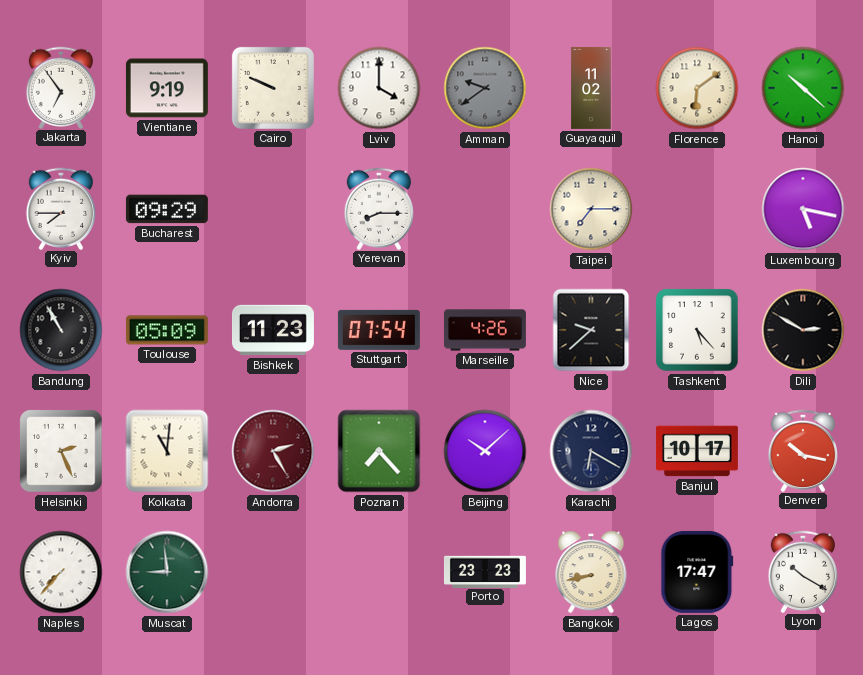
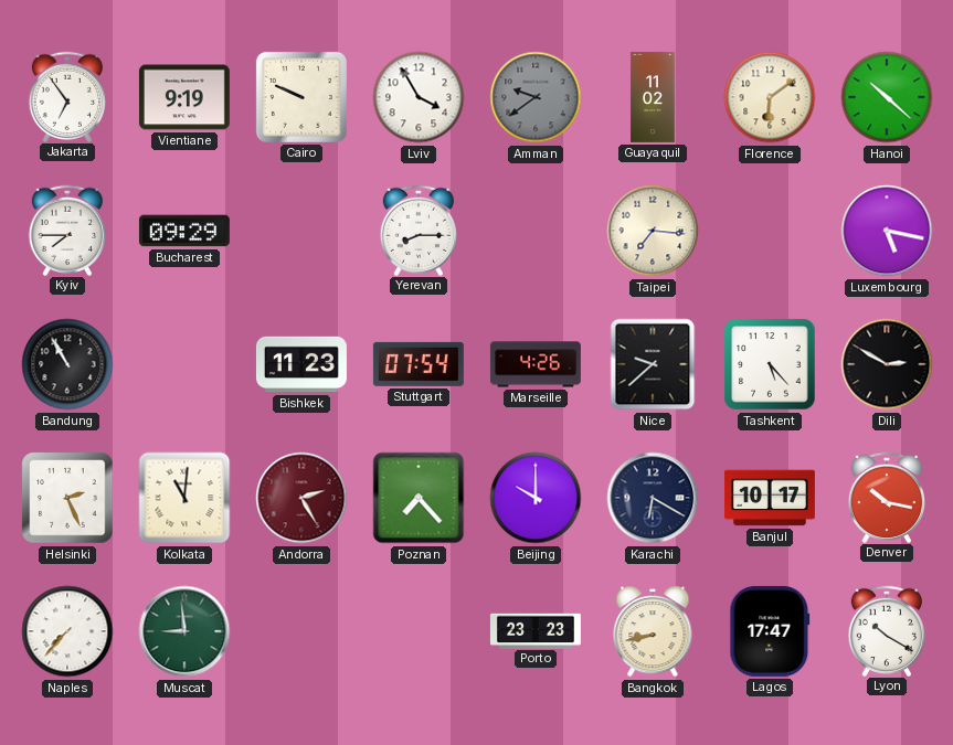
Lviv: 4:00 -> 3:55
Taipei: 7:15 -> 7:16
Toulouse: 05:09 -> none
Beijing: 10:08 -> 10:00
